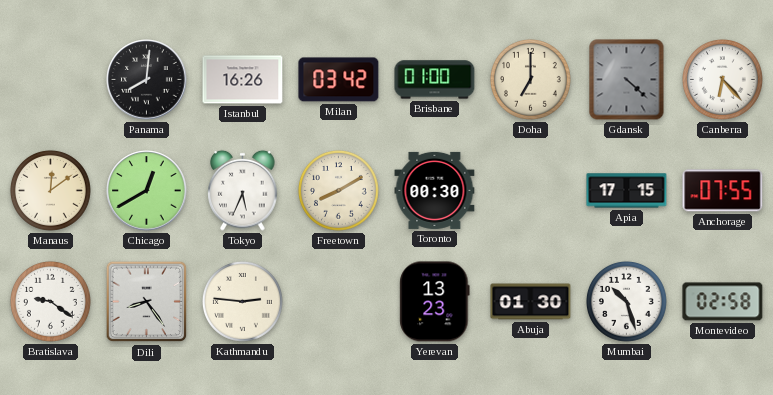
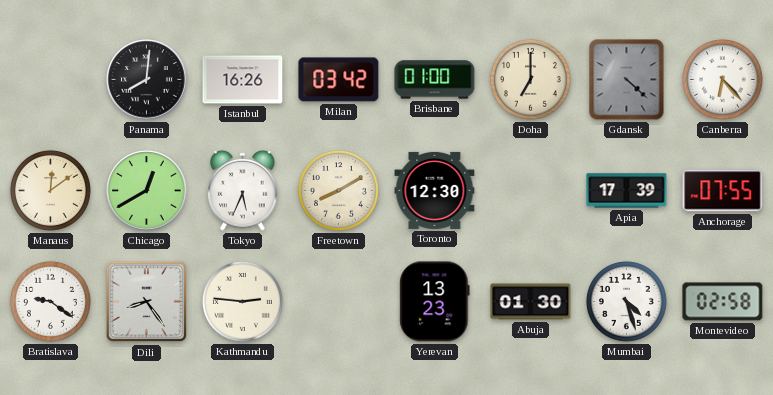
Toronto: 00:30 -> 12:30
Apia: 17:15 -> 17:39
Mumbai: 10:27 -> 4:27
